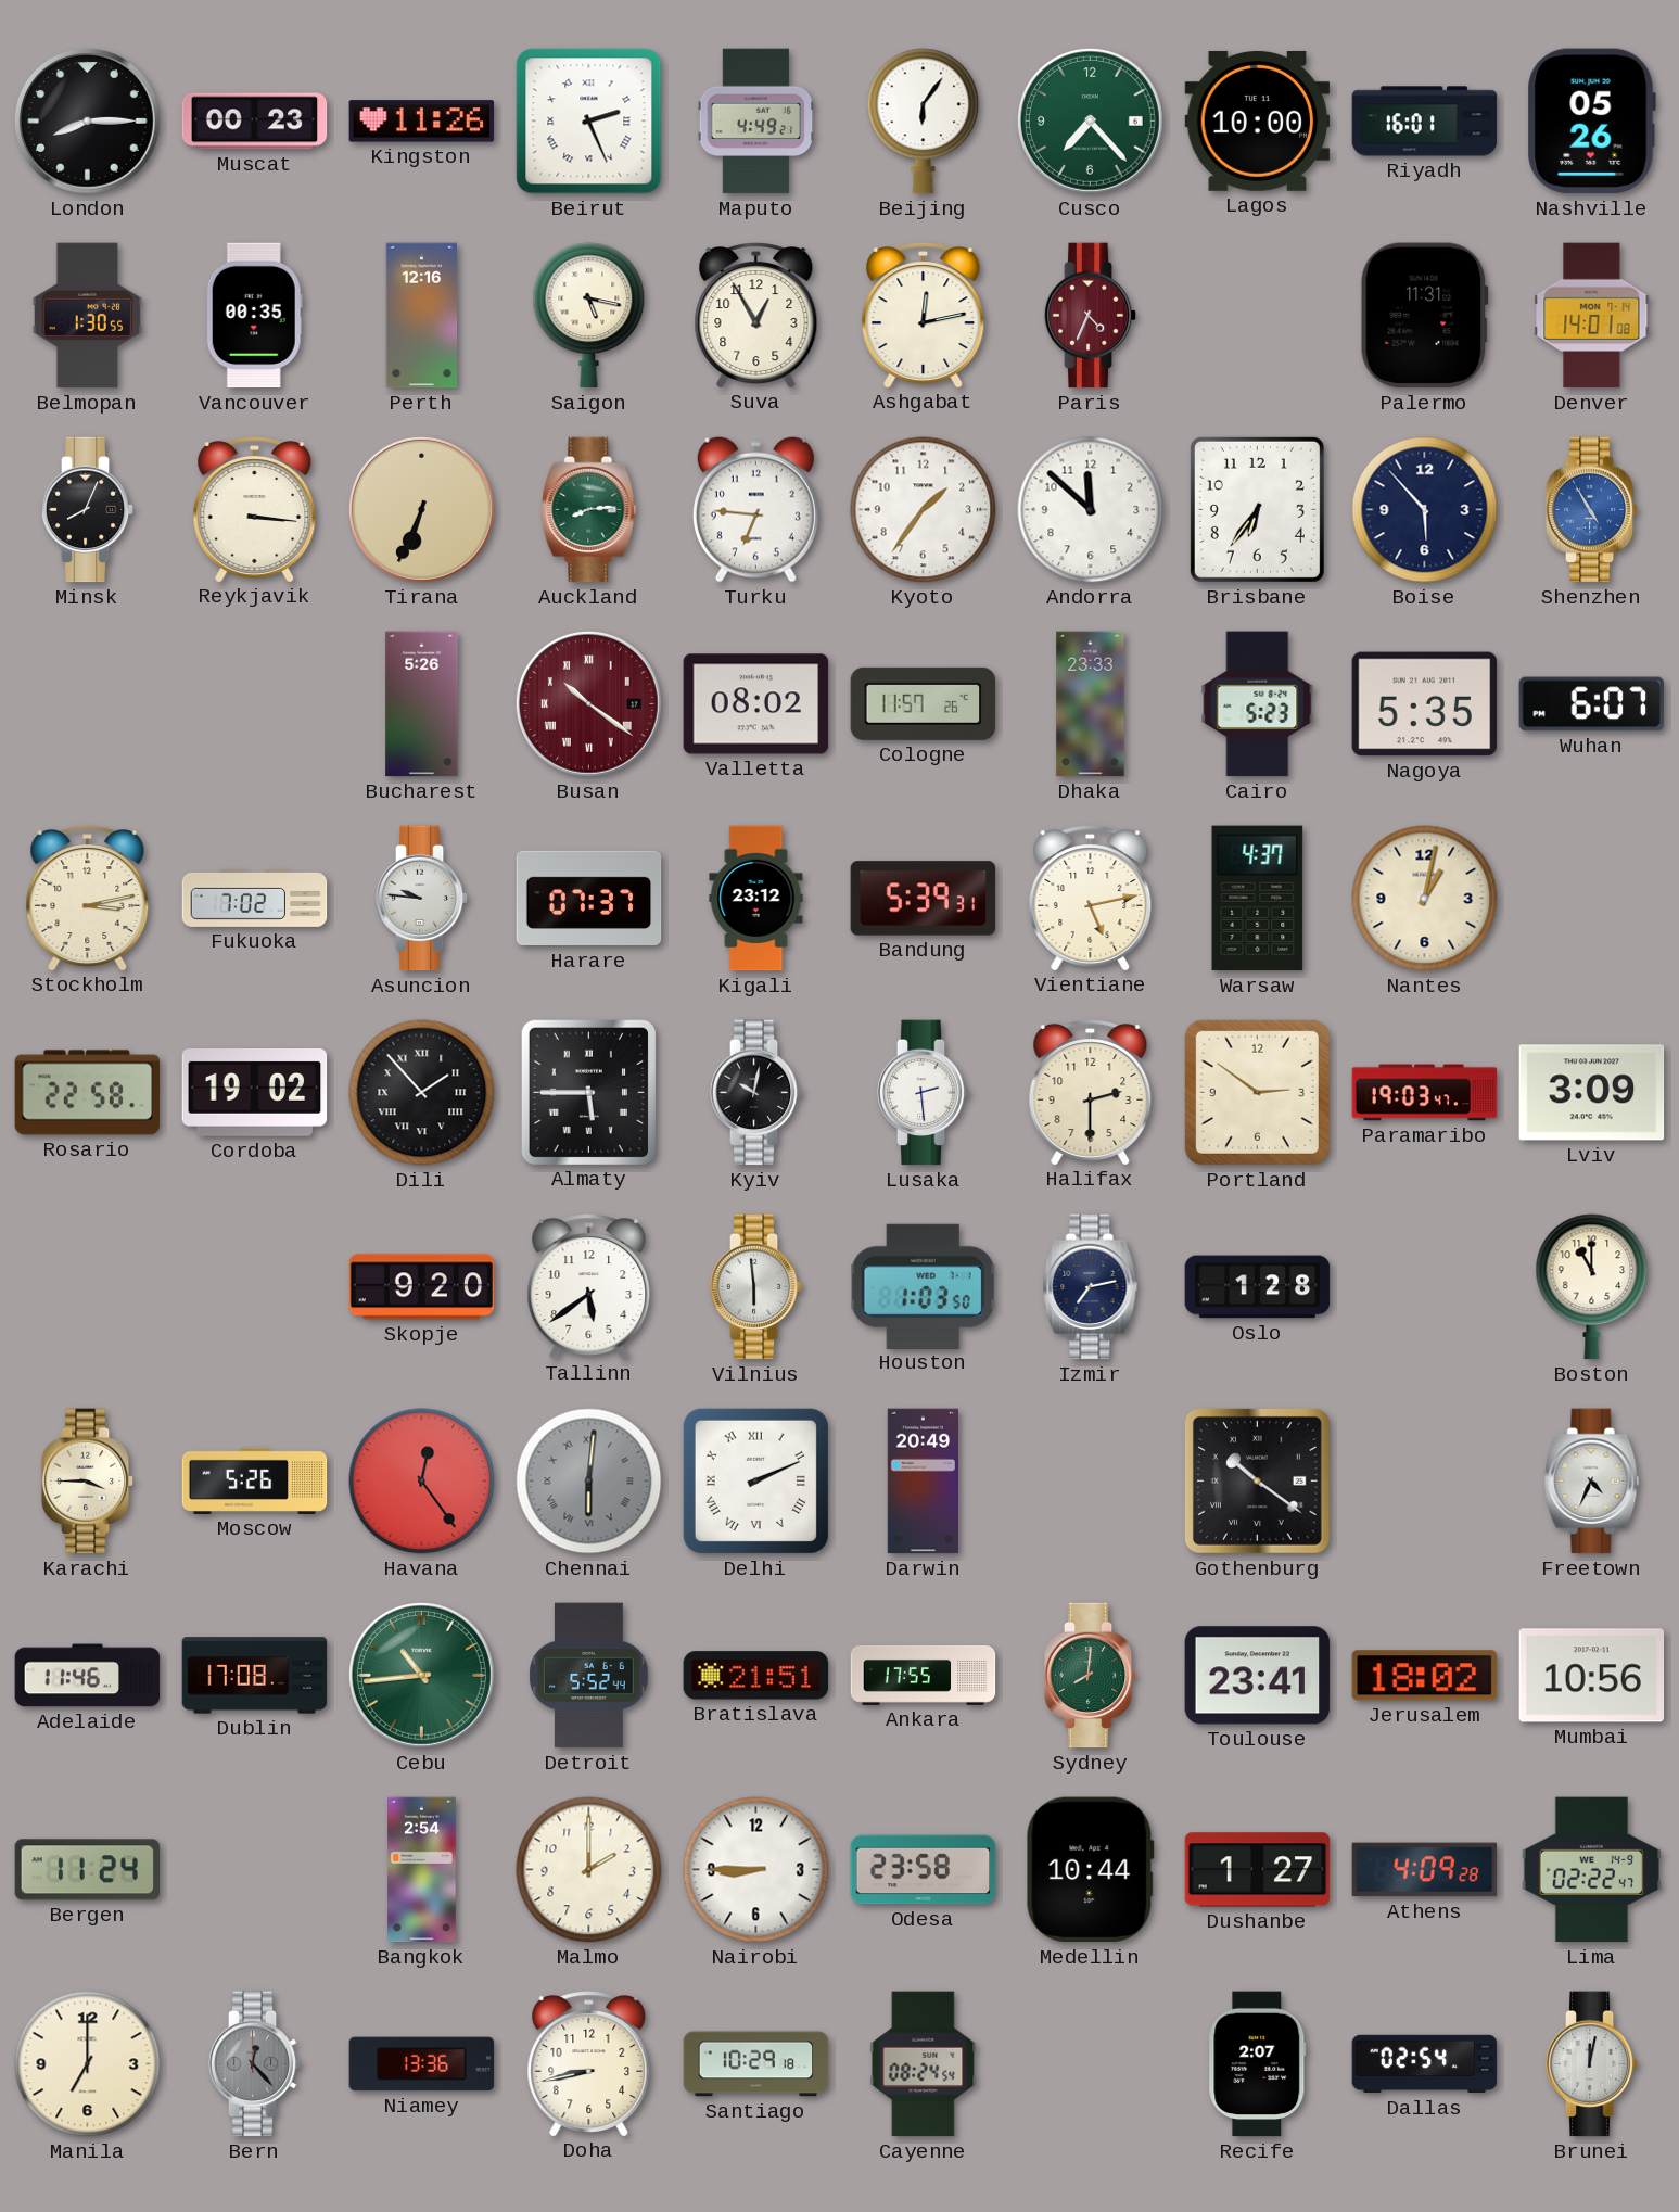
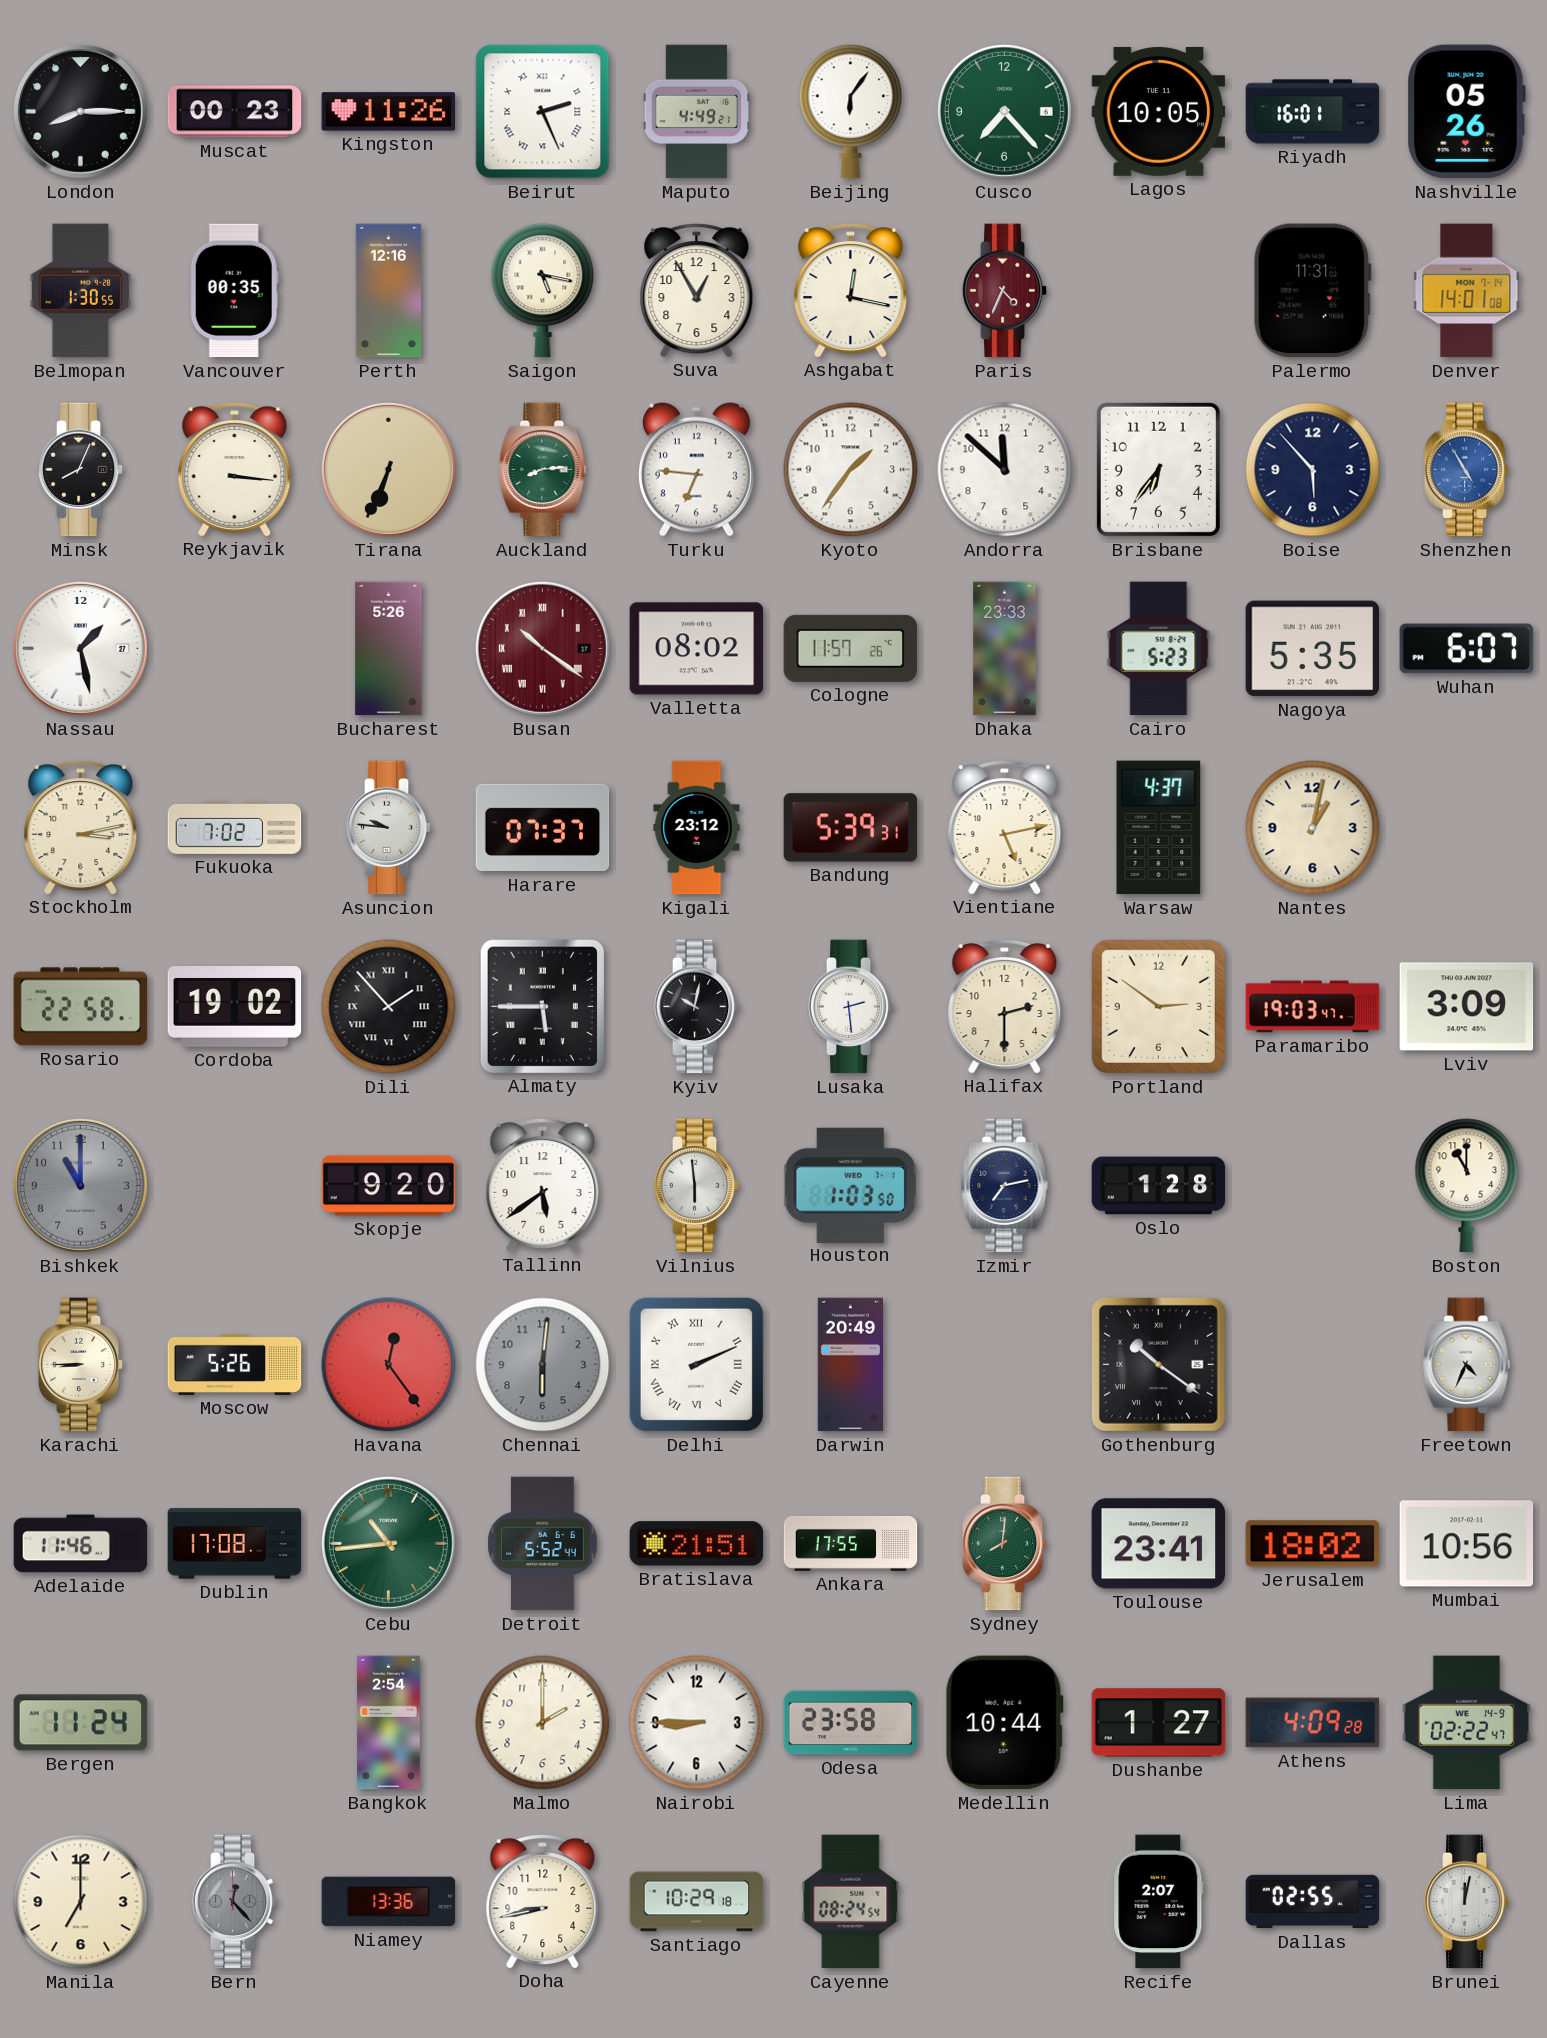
Lagos: 10:00 -> 10:05
Ashgabat: 12:13 -> 12:17
Nassau: none -> 1:28
Bishkek: none -> 11:00
Karachi: 3:45 -> 8:45
Chennai numerals: Roman -> Arabic
Dallas: 02:54 -> 02:55
